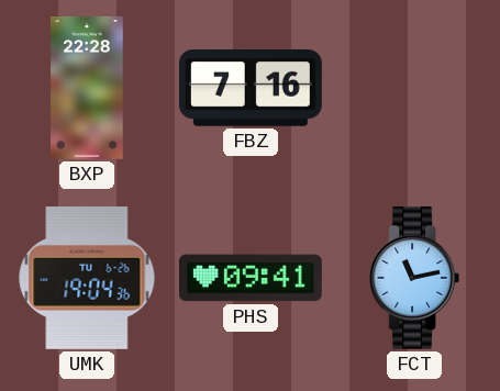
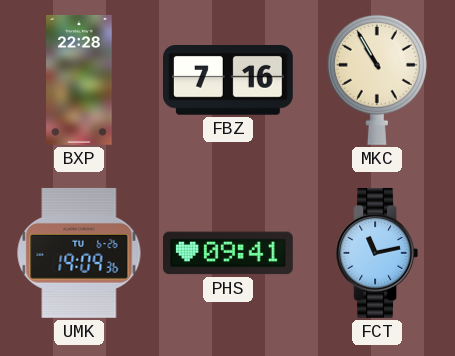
MKC: none -> 10:55
UMK: 19:04 -> 19:09
